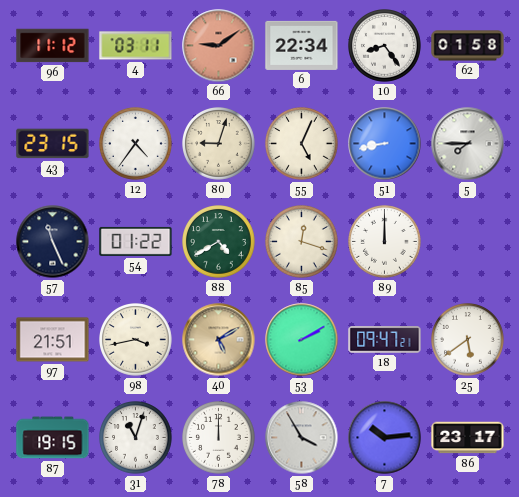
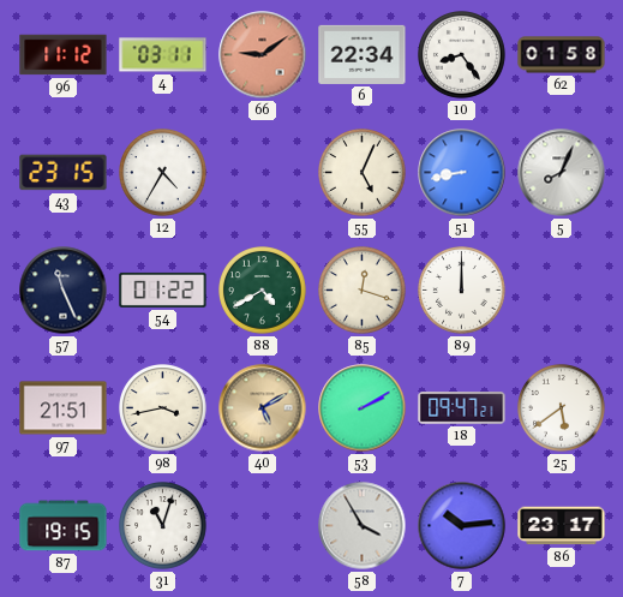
12: 4:36 -> 4:35
80: 9:03 -> none
5: 7:45 -> 8:04
78: 12:00 -> none
